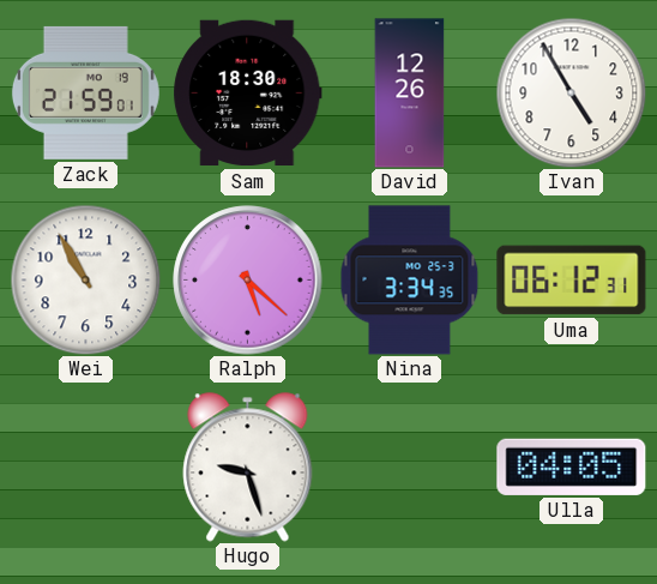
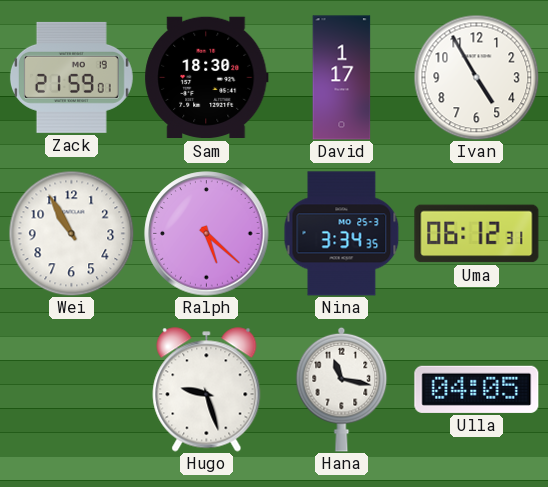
David: 12:26 -> 1:17
Hana: none -> 11:17
